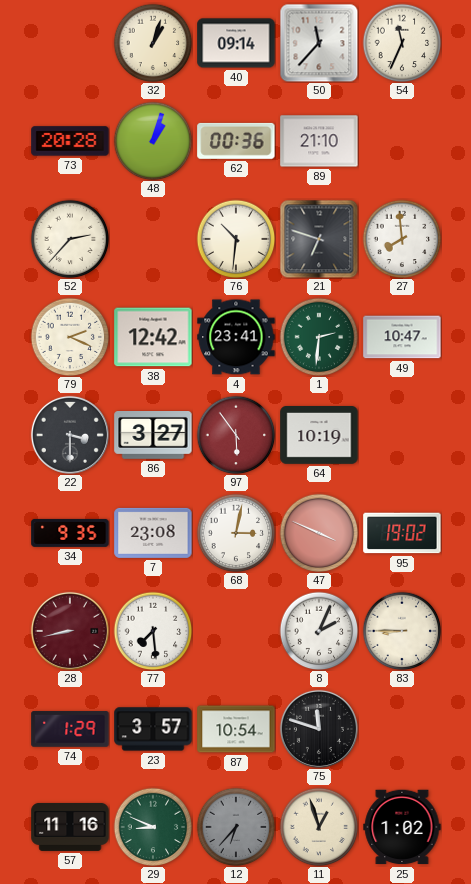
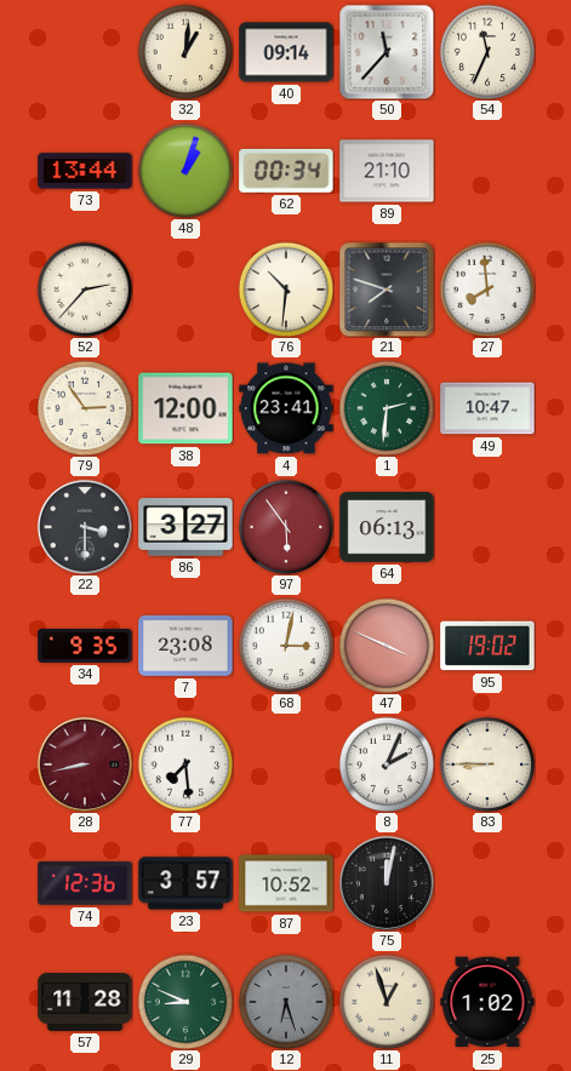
32: 1:03 -> 1:01
73: 20:28 -> 13:44
62: 00:36 -> 00:34
21: 6:48 -> 7:48
79: 2:19 -> 2:54
38: 12:42 -> 12:00
64: 10:19 -> 06:13
74: 1:29 -> 12:36
87: 10:54 -> 10:52
75: 11:48 -> 12:02
57: 11:16 -> 11:28
12: 6:37 -> 6:27
